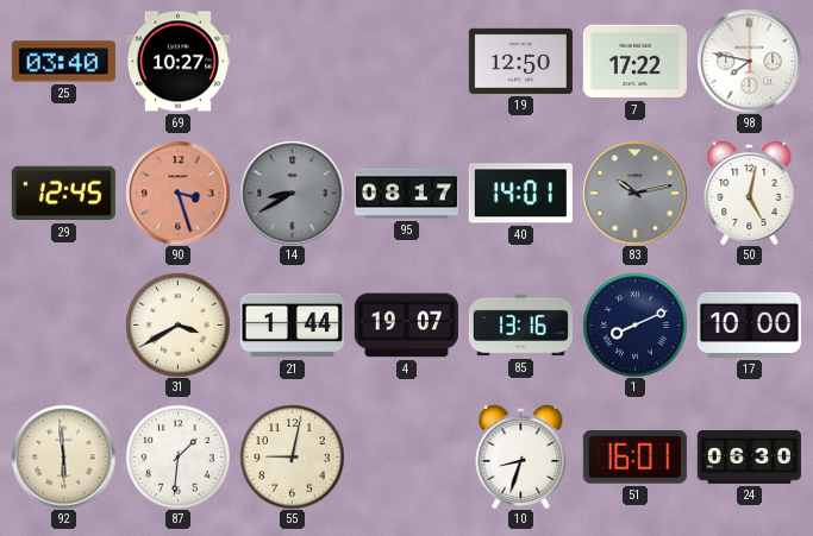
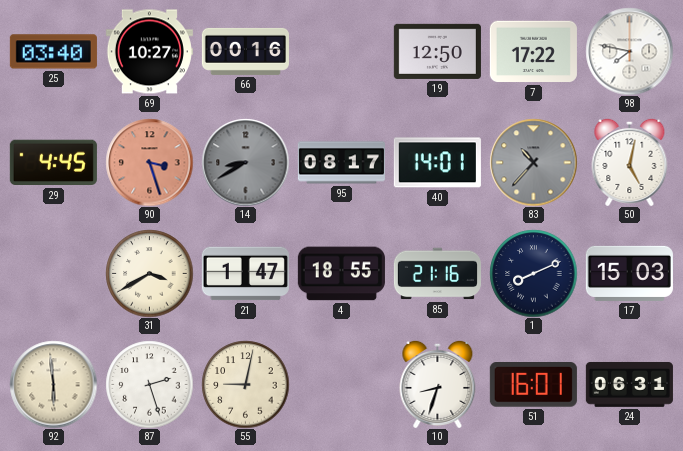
66: none -> 00:16
29: 12:45 -> 4:45
83: 10:13 -> 10:37
21: 1:44 -> 1:47
4: 19:07 -> 18:55
85: 13:16 -> 21:16
17: 10:00 -> 15:03
87: 1:31 -> 2:27
24: 06:30 -> 06:31
